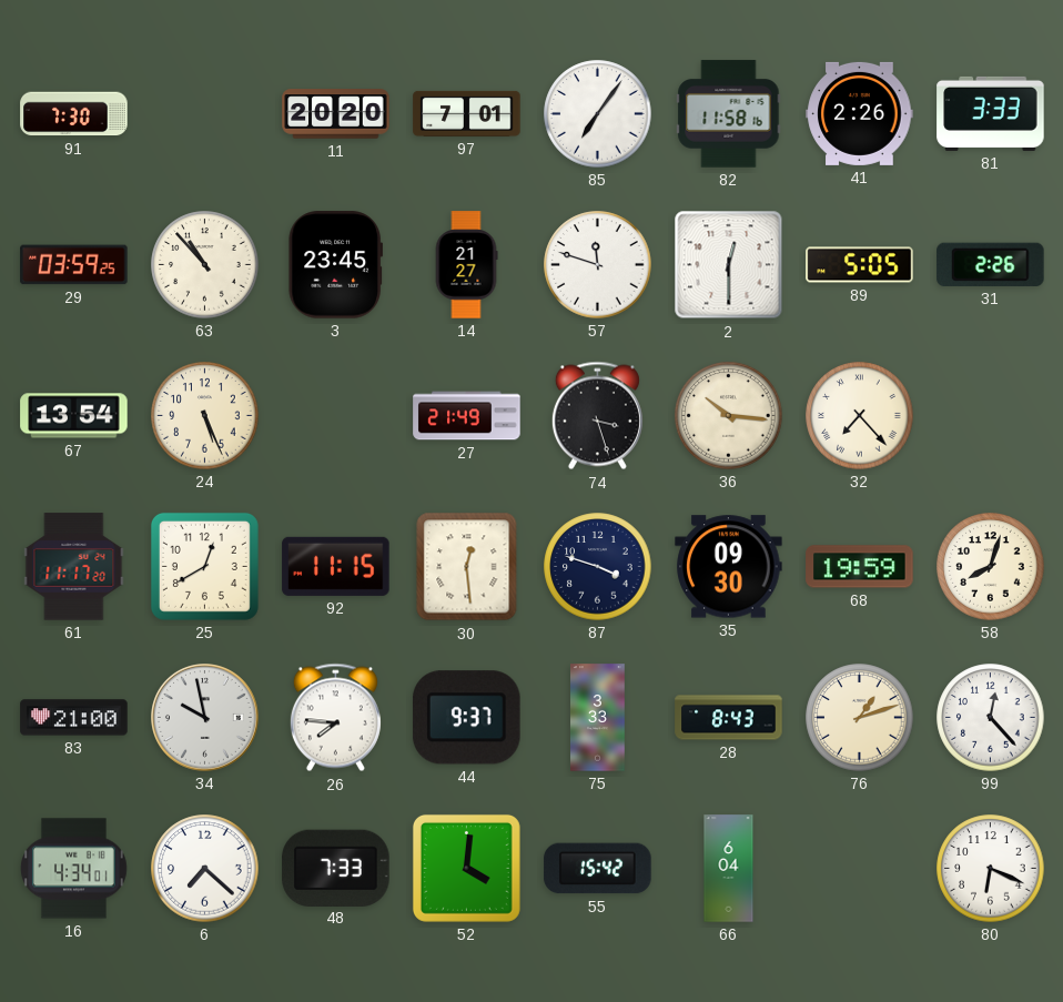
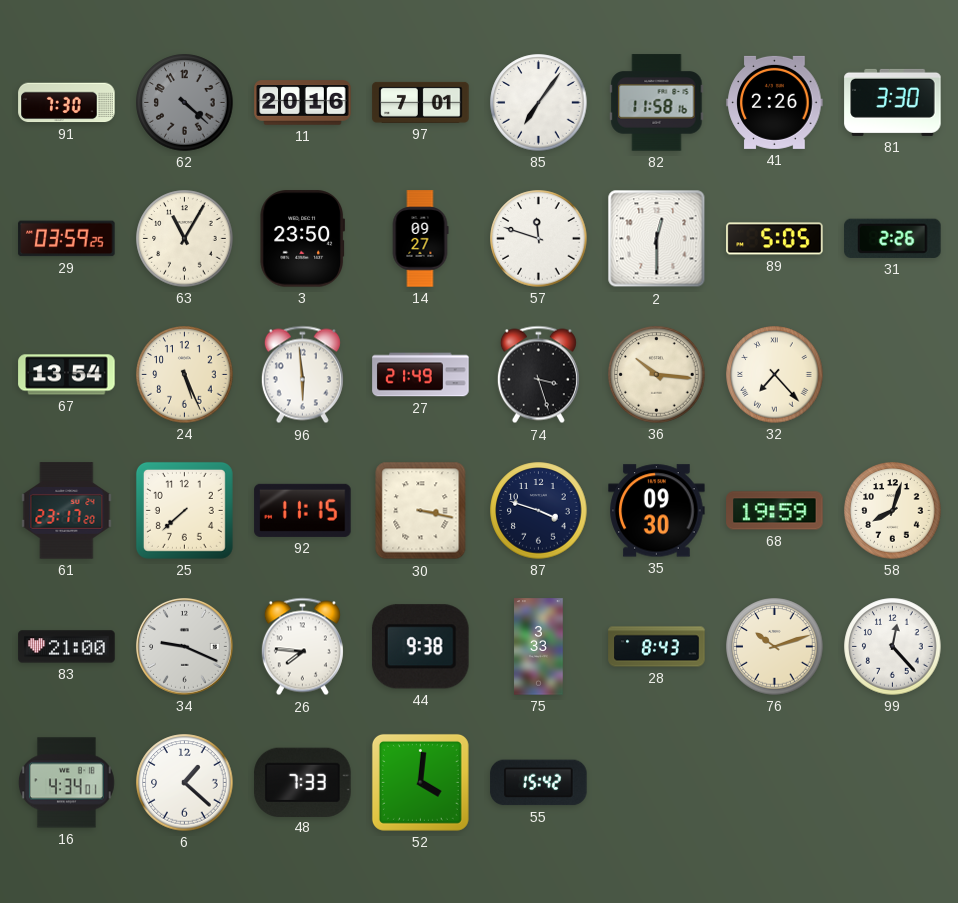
62: none -> 4:22
11: 20:20 -> 20:16
81: 3:33 -> 3:30
63: 10:53 -> 11:05
3: 23:45 -> 23:50
14: 21:27 -> 09:27
96: none -> 5:59
61: 11:17 -> 23:17
25: 12:40 -> 7:38
30: 12:29 -> 3:17
34: 9:58 -> 9:19
44: 9:37 -> 9:38
76: 1:12 -> 10:12
6: 7:22 -> 1:22
66: 6:04 -> none
80: 6:19 -> none
